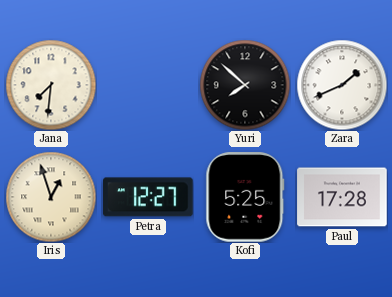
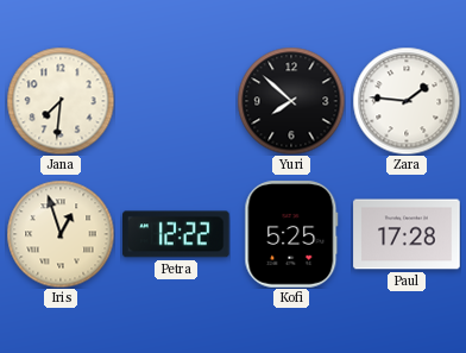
Zara: 1:41 -> 1:46
Petra: 12:27 -> 12:22
